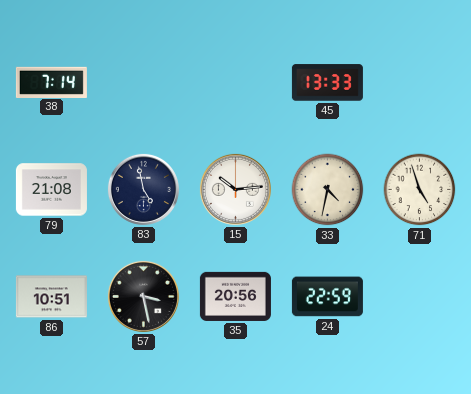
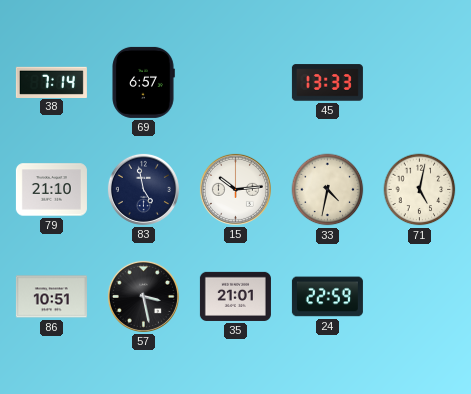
69: none -> 6:57
79: 21:08 -> 21:10
71: 4:57 -> 5:02
35: 20:56 -> 21:01
